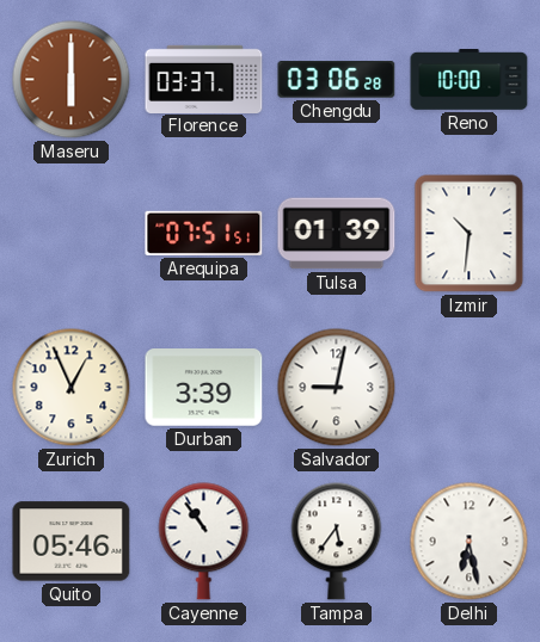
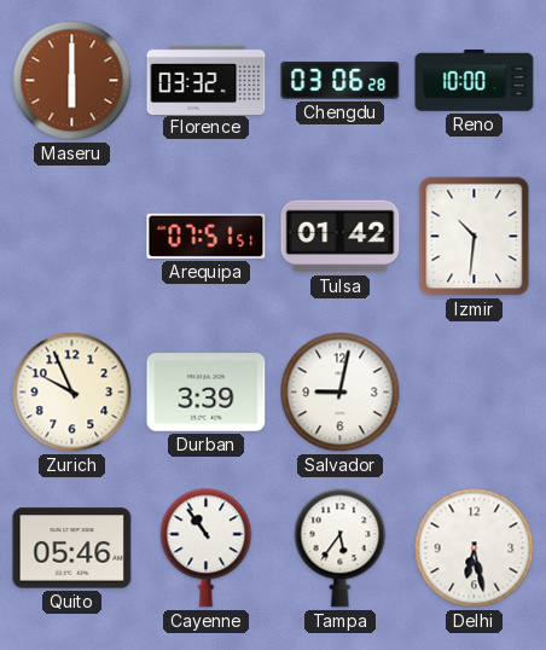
Florence: 03:37 -> 03:32
Tulsa: 01:39 -> 01:42
Zurich: 12:56 -> 9:56
